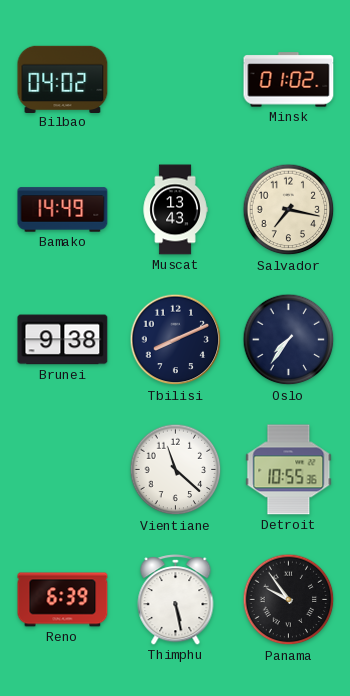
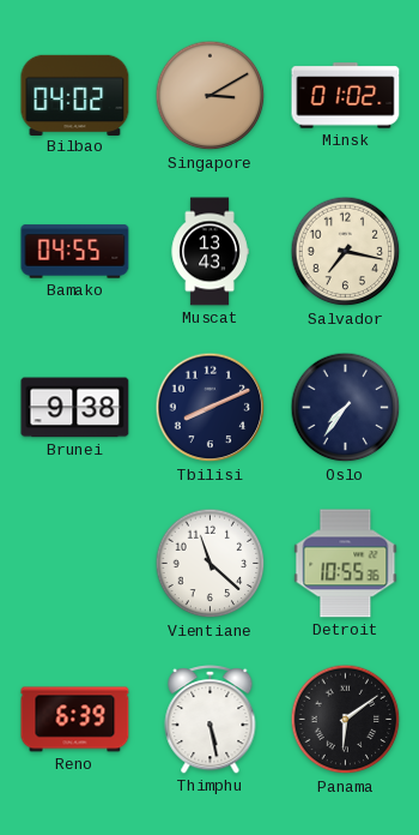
Singapore: none -> 3:10
Bamako: 14:49 -> 04:55
Panama: 9:54 -> 6:09
